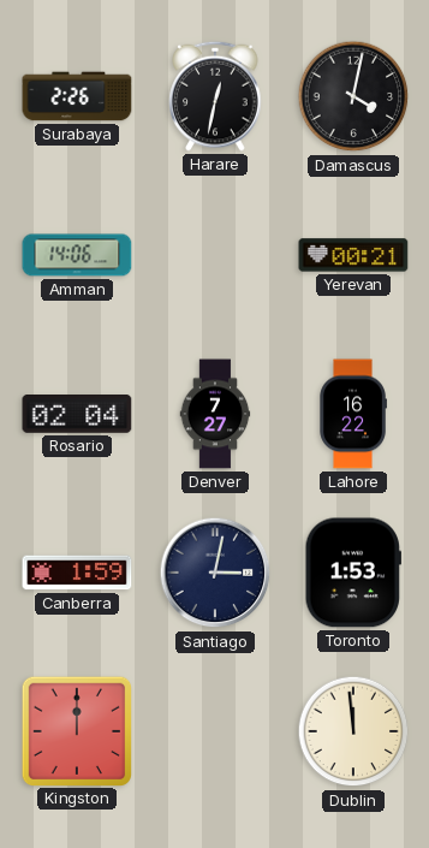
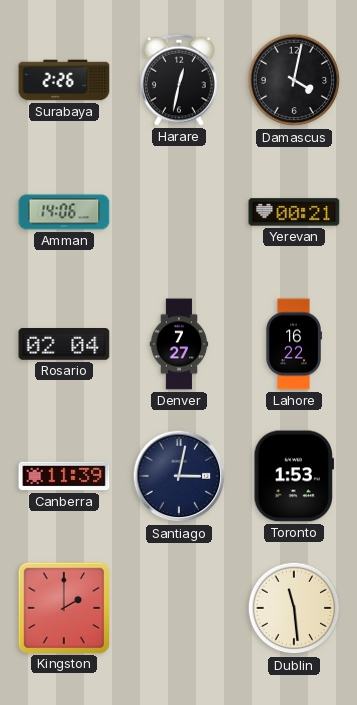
Canberra: 1:59 -> 11:39
Kingston: 12:00 -> 2:00
Dublin: 11:59 -> 11:29
